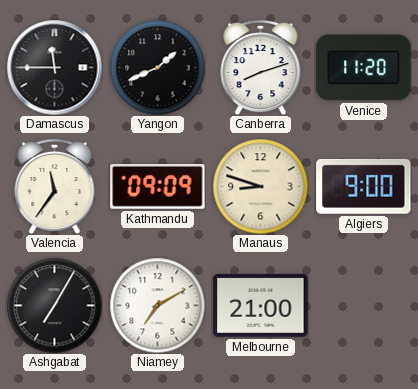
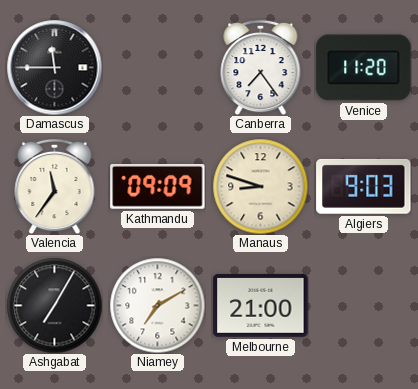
Yangon: 1:41 -> none
Canberra: 8:12 -> 7:24
Algiers: 9:00 -> 9:03
